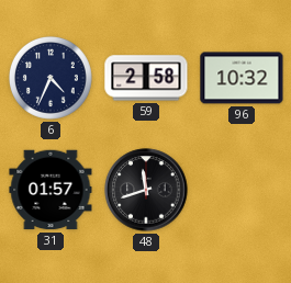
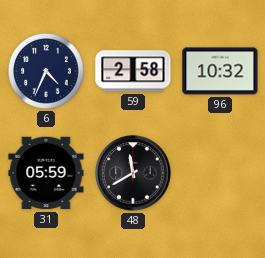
31: 01:57 -> 05:59
48: 11:42 -> 11:40
